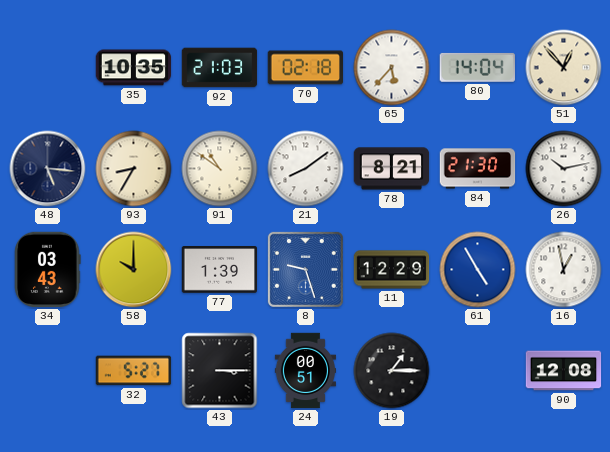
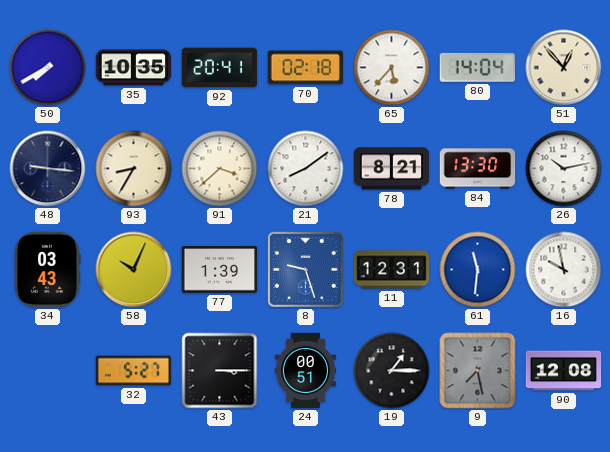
50: none -> 7:40
92: 21:03 -> 20:41
48: 5:16 -> 9:16
91: 10:51 -> 3:38
84: 21:30 -> 13:30
58: 10:00 -> 10:04
11: 12:29 -> 12:31
61: 4:55 -> 11:31
16: 12:58 -> 9:58
9: none -> 7:28
